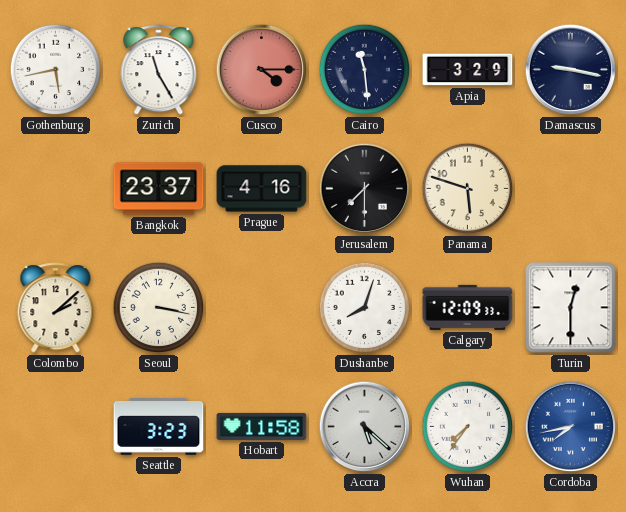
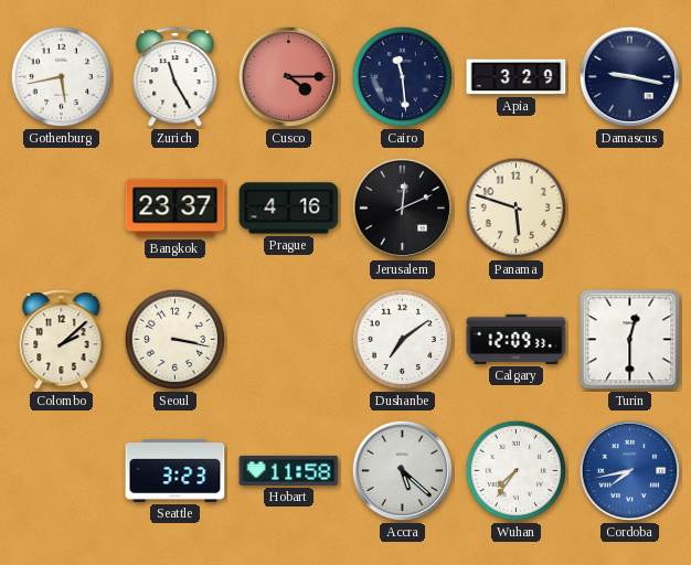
Jerusalem: 7:30 -> 12:11
Dushanbe: 8:03 -> 7:09
